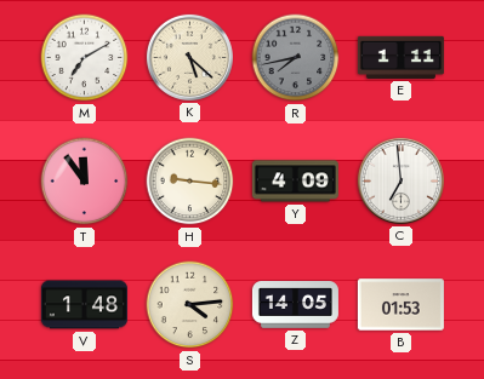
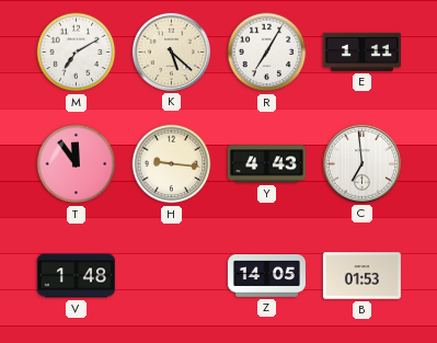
R: 7:43 -> 7:05
R dial: grey -> white
Y: 4:09 -> 4:43
S: 4:14 -> none
